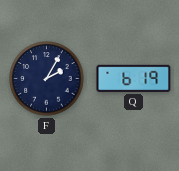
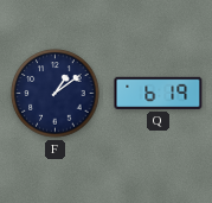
F: 2:05 -> 1:09
